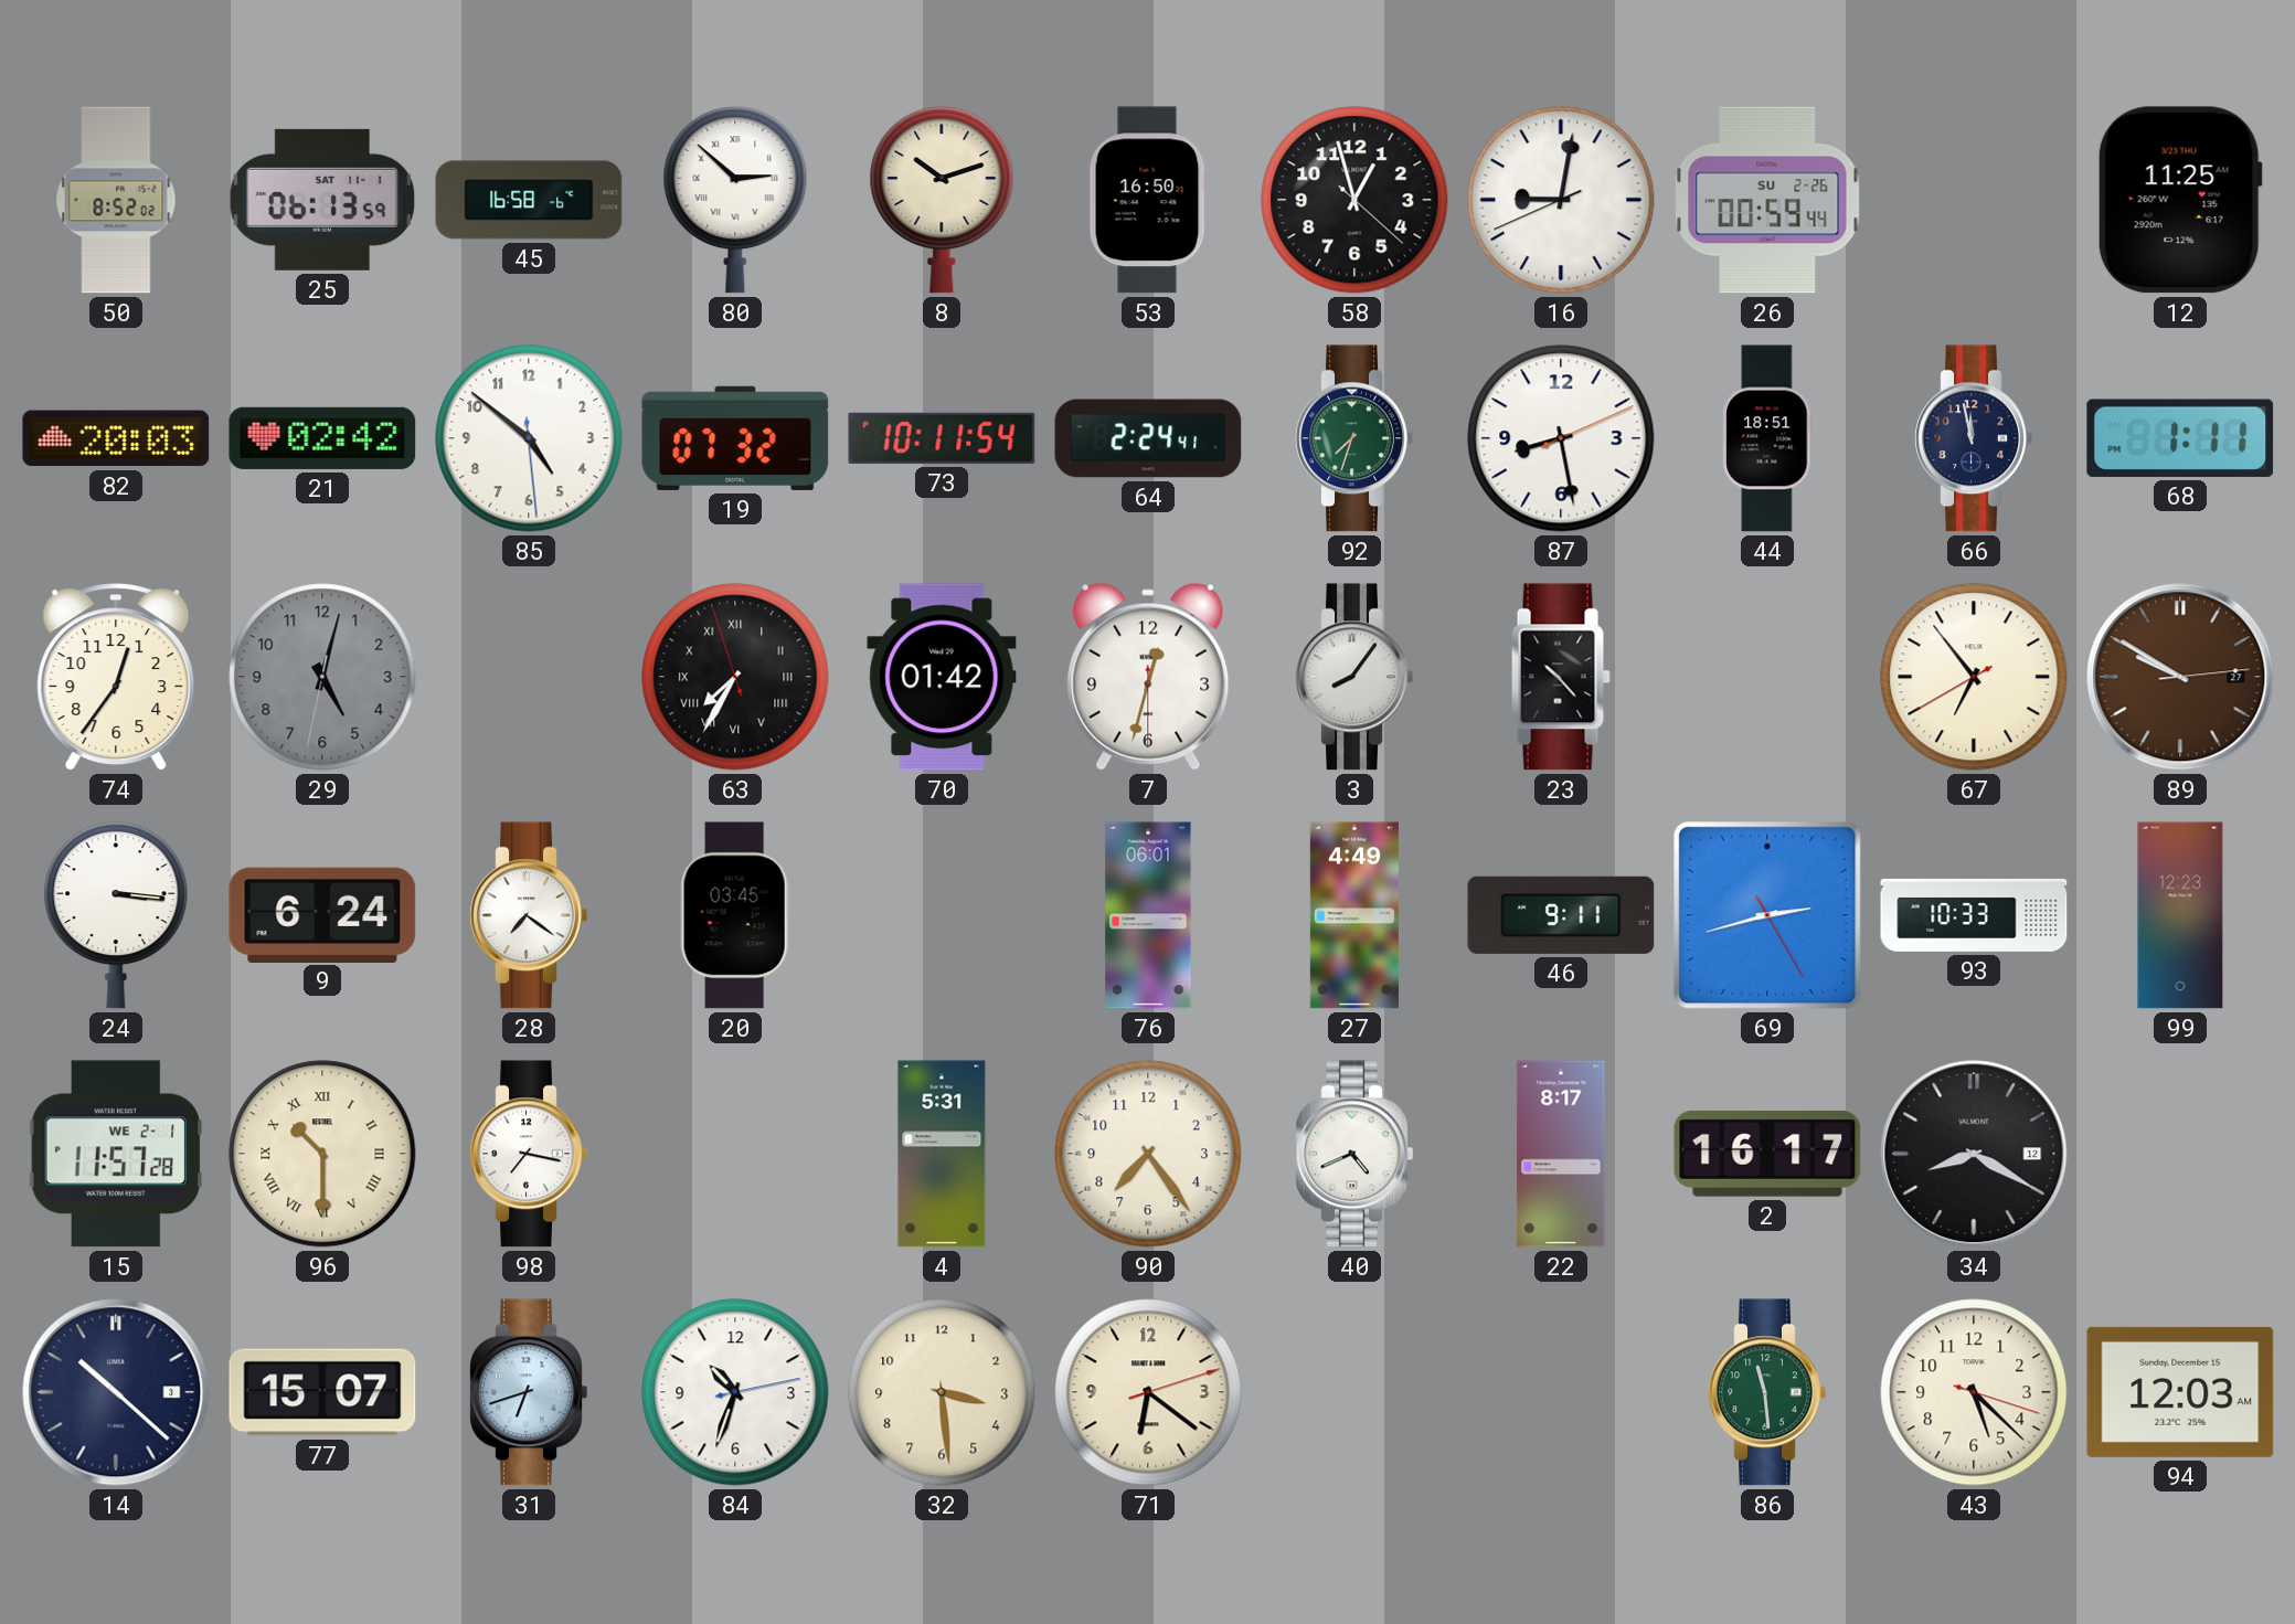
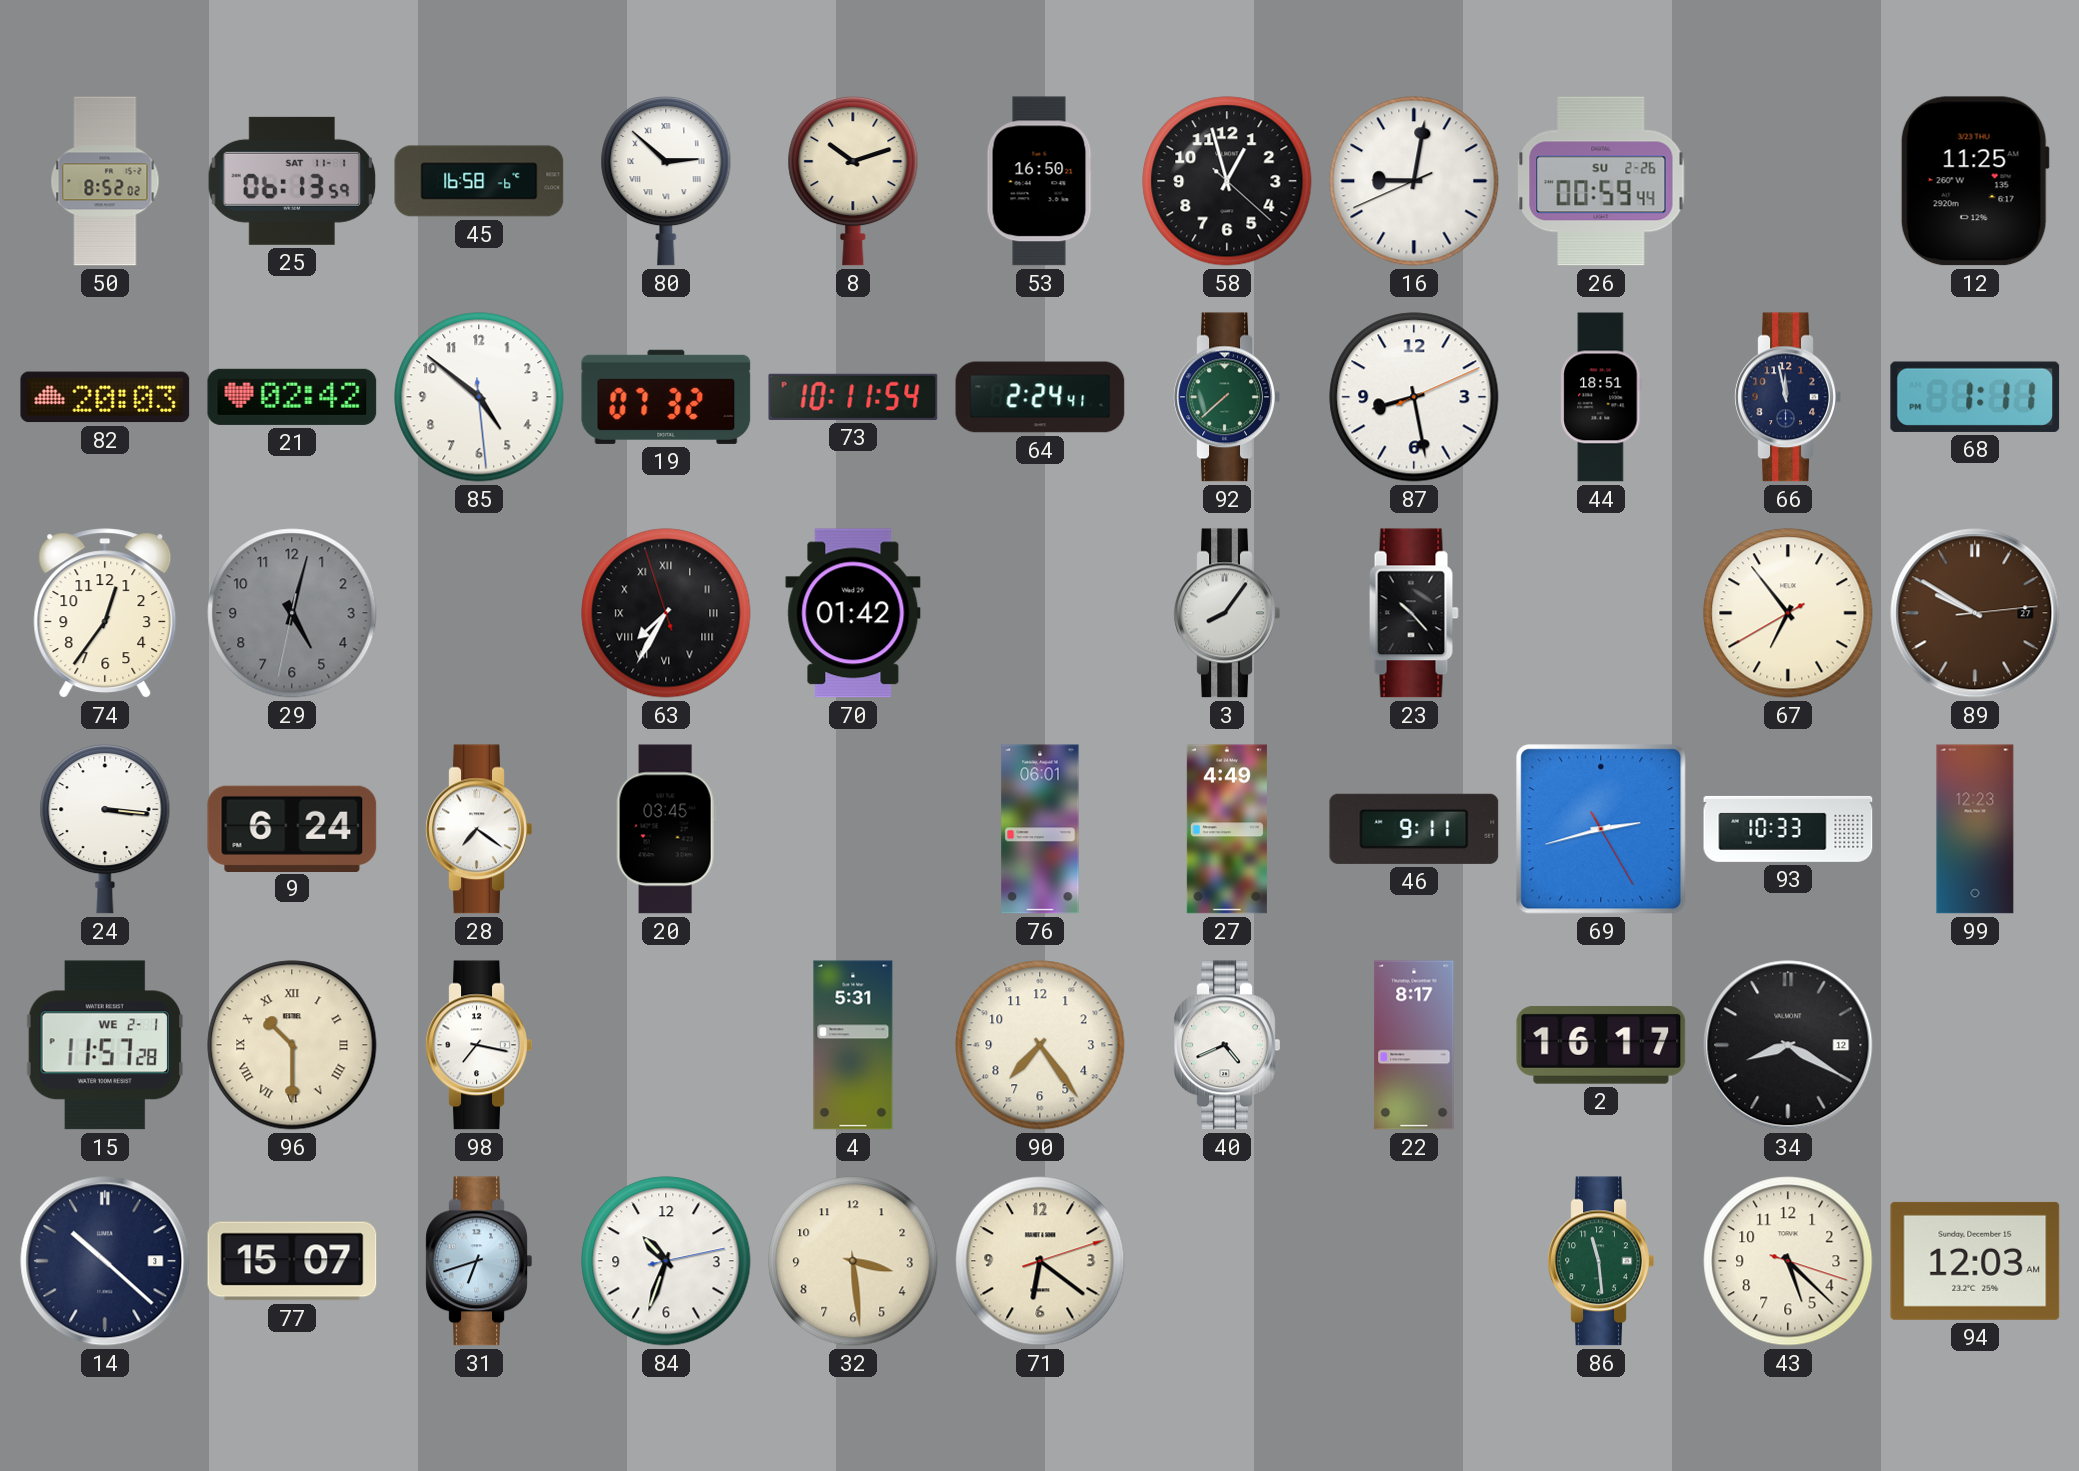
92: 7:33 -> 7:38
7: 12:32 -> none
